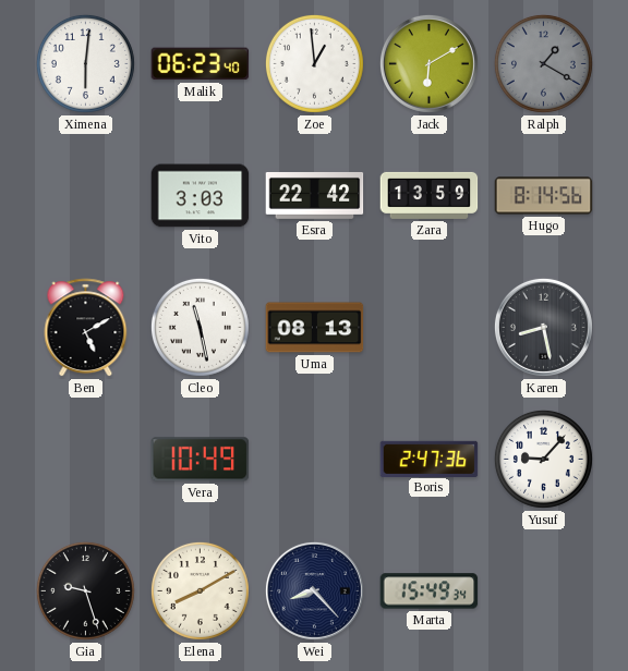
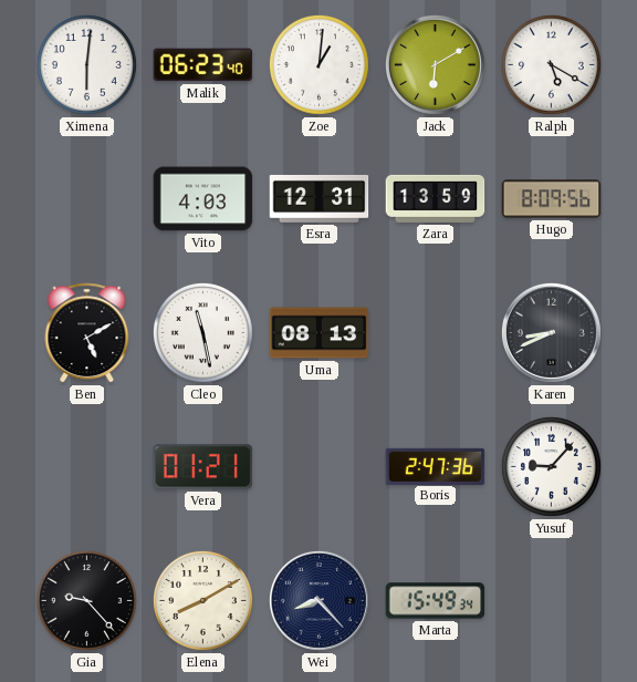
Zoe: 12:59 -> 1:01
Ralph: 1:20 -> 5:20
Ralph dial: grey -> white
Vito: 3:03 -> 4:03
Esra: 22:42 -> 12:31
Hugo: 8:14 -> 8:09
Karen: 8:28 -> 8:41
Vera: 10:49 -> 01:21
Gia: 9:27 -> 9:23
